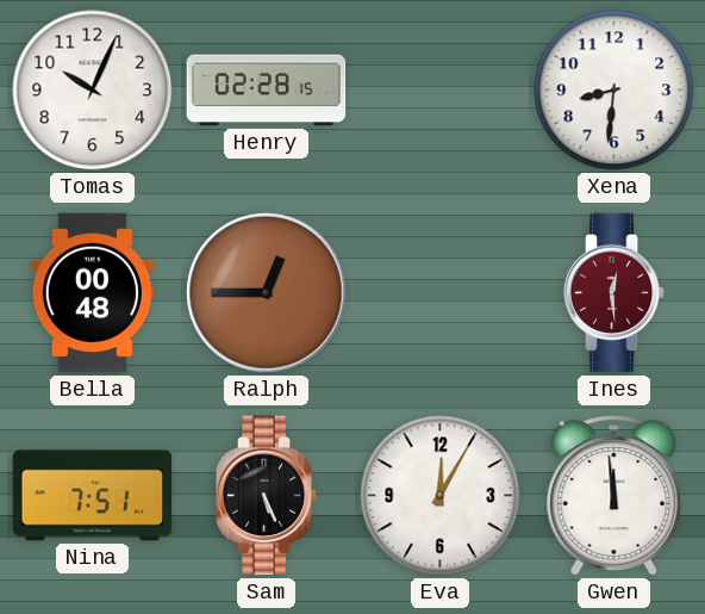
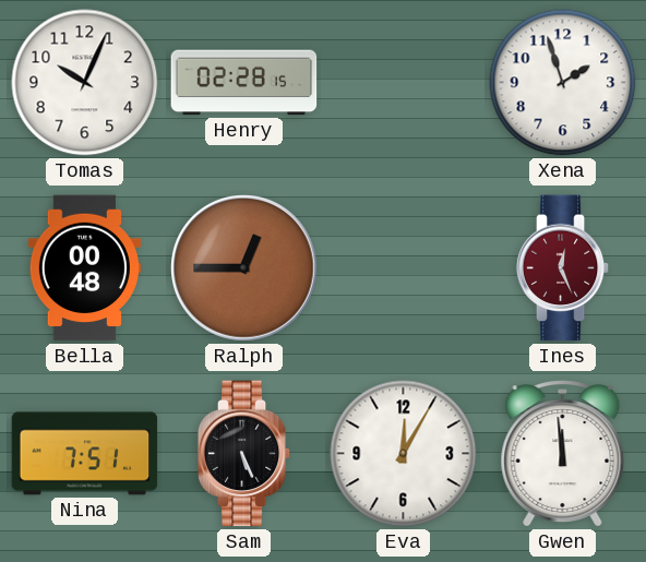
Xena: 8:31 -> 1:57
Ines: 12:29 -> 12:26
